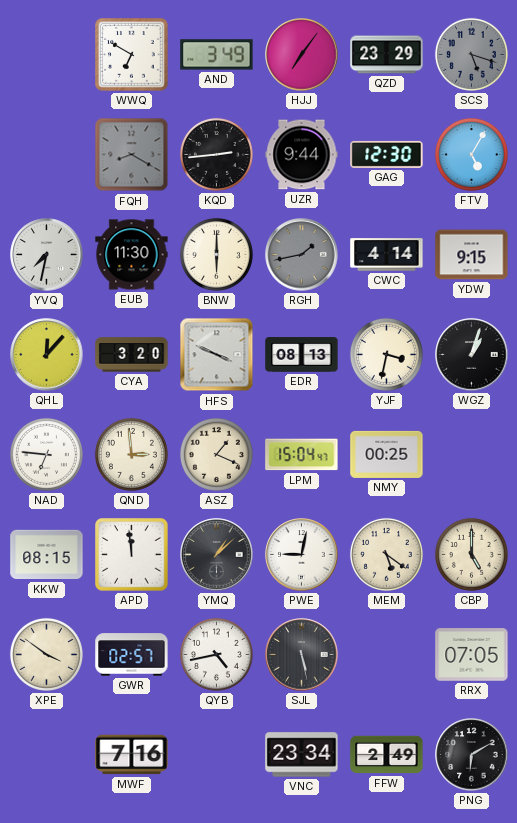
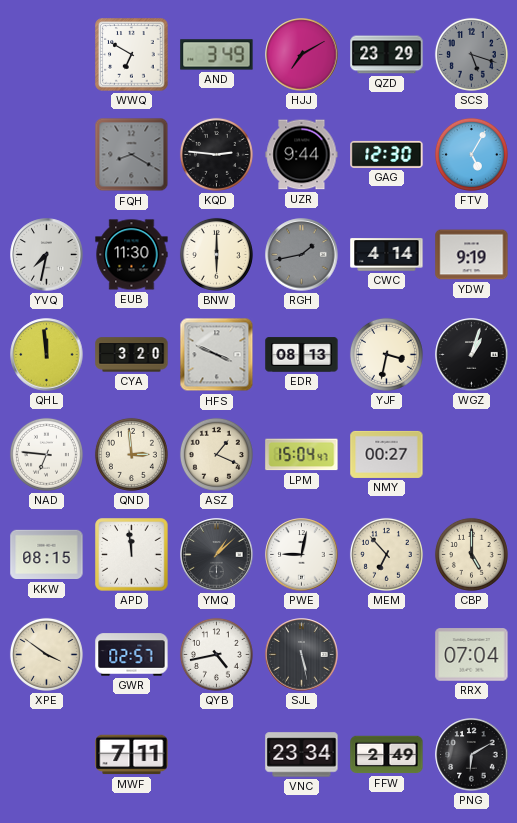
HJJ: 7:06 -> 7:10
KQD: 2:44 -> 2:46
YDW: 9:15 -> 9:19
QHL: 12:07 -> 11:59
NMY: 00:25 -> 00:27
MEM: 5:21 -> 6:53
RRX: 07:05 -> 07:04
MWF: 7:16 -> 7:11
